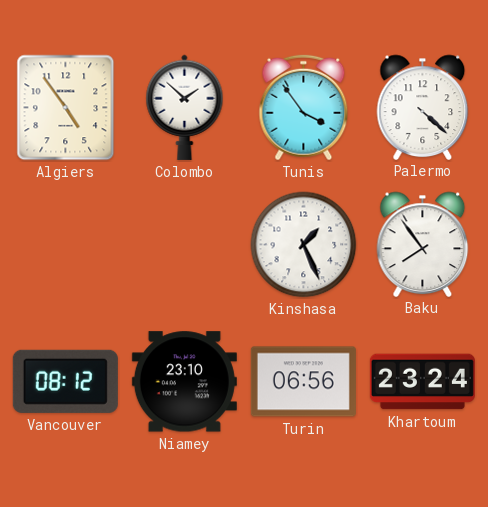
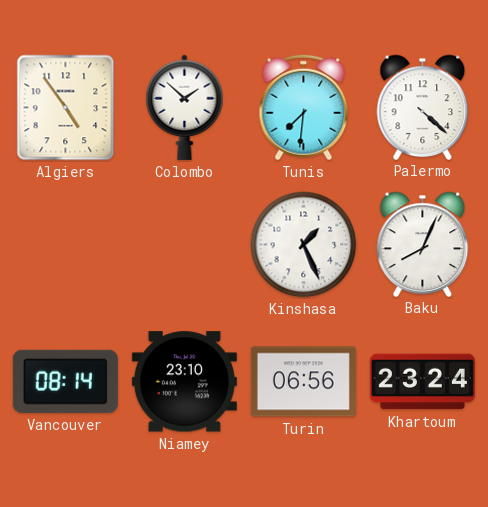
Tunis: 3:54 -> 7:31
Baku: 7:54 -> 8:04
Vancouver: 08:12 -> 08:14
